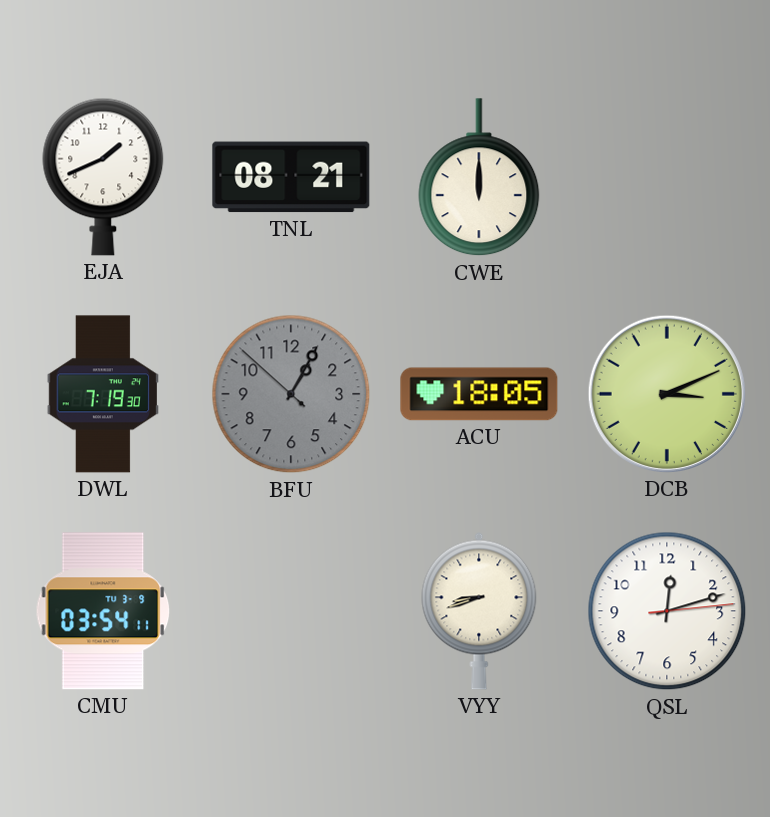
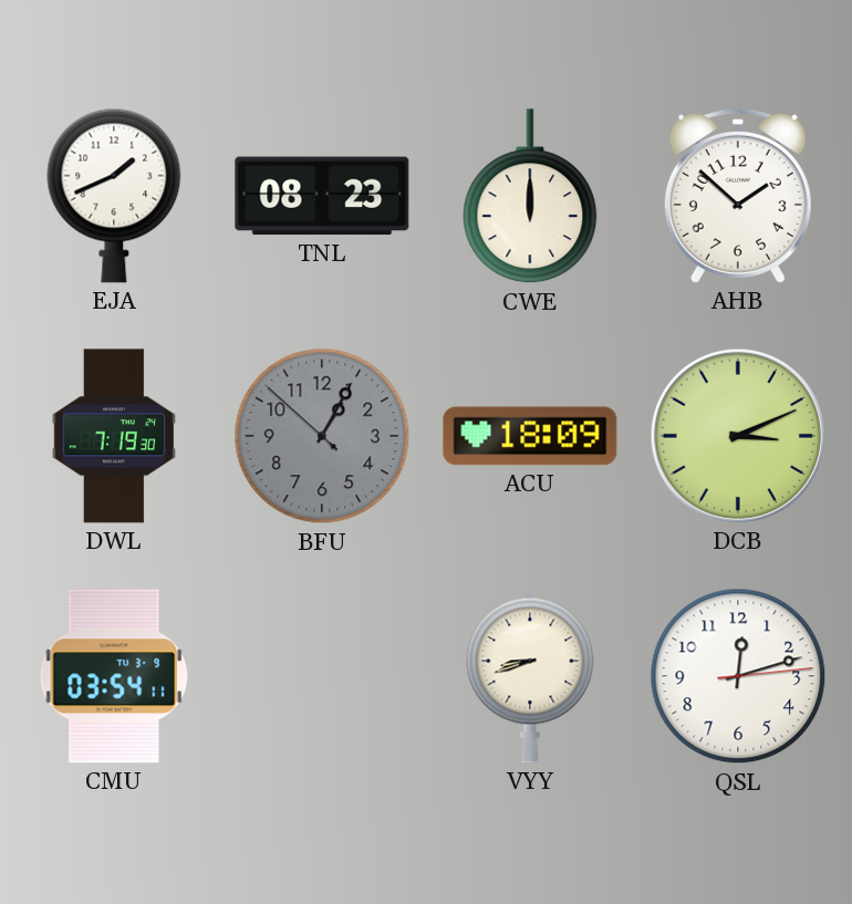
TNL: 08:21 -> 08:23
AHB: none -> 1:52
ACU: 18:05 -> 18:09
